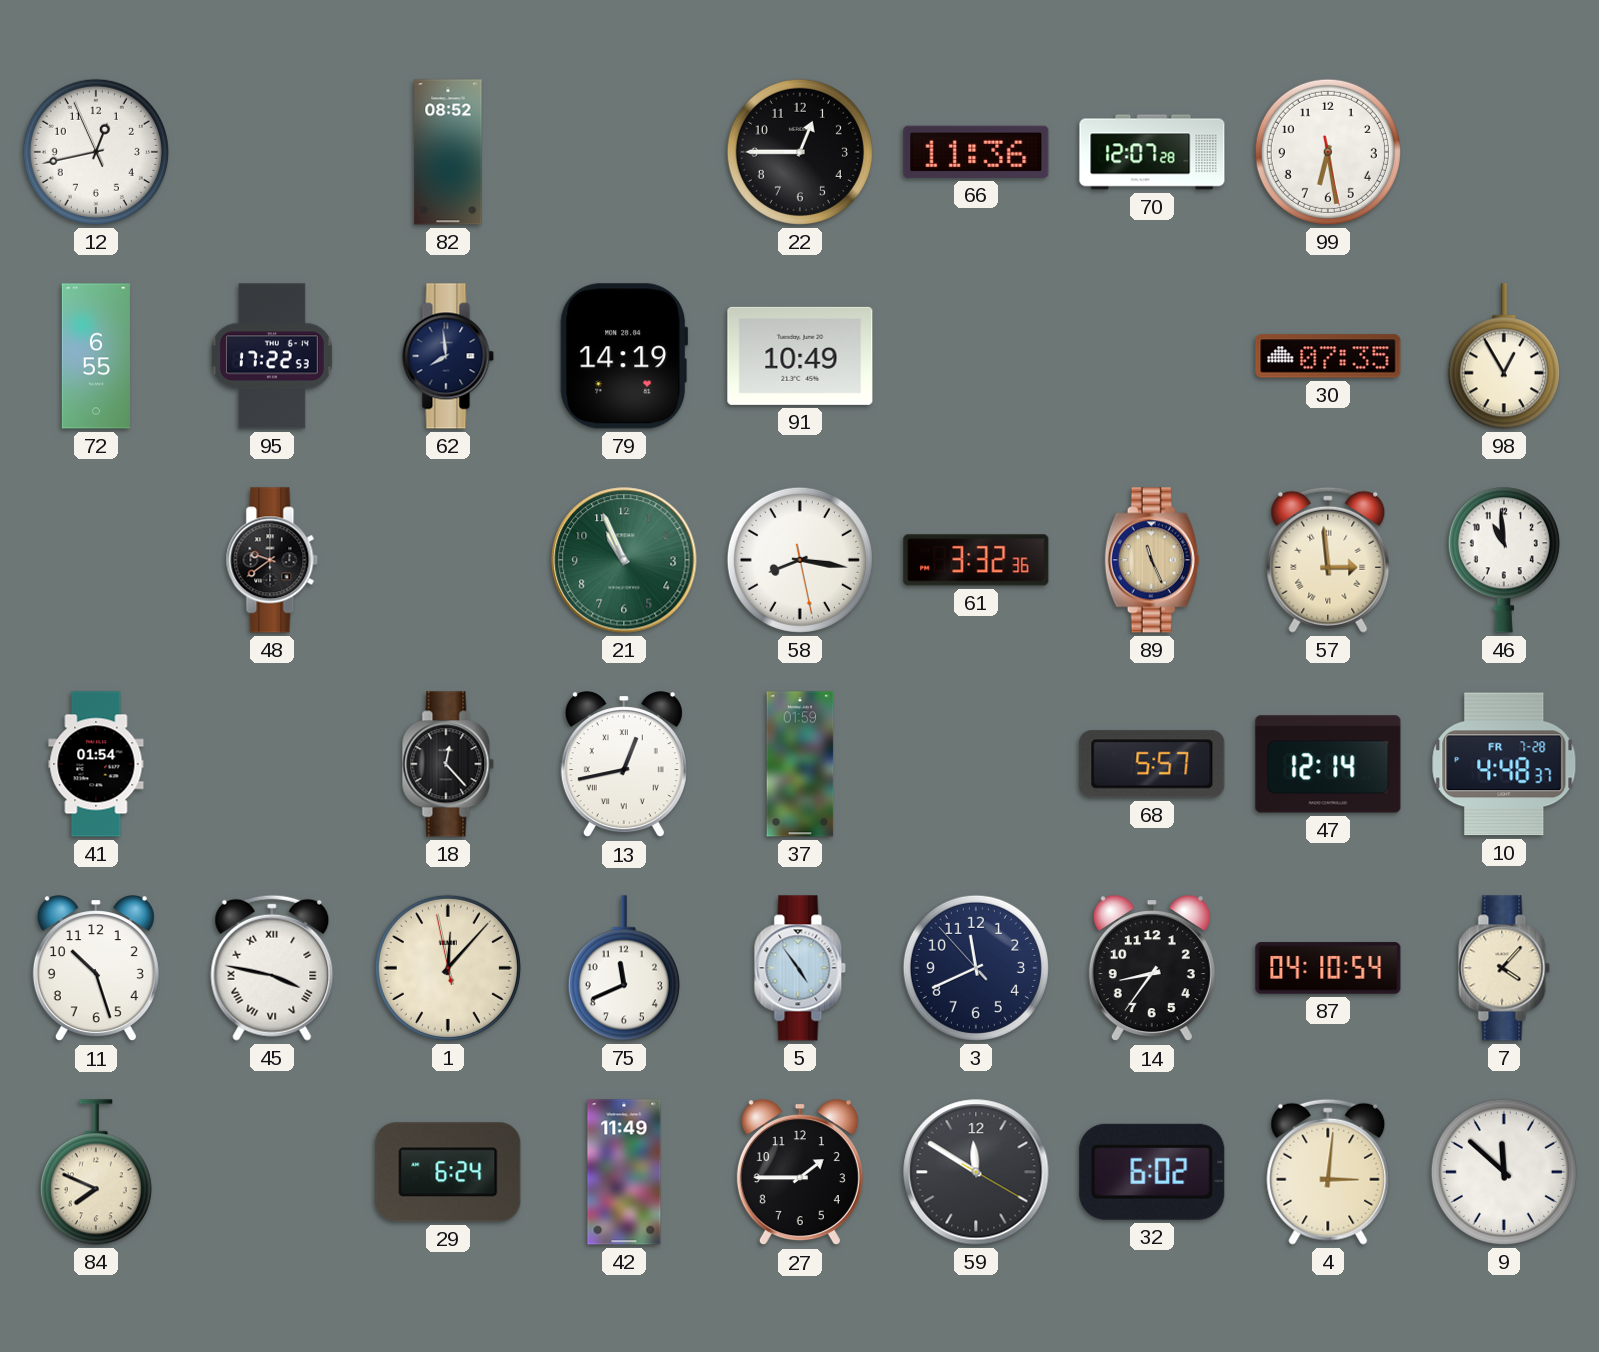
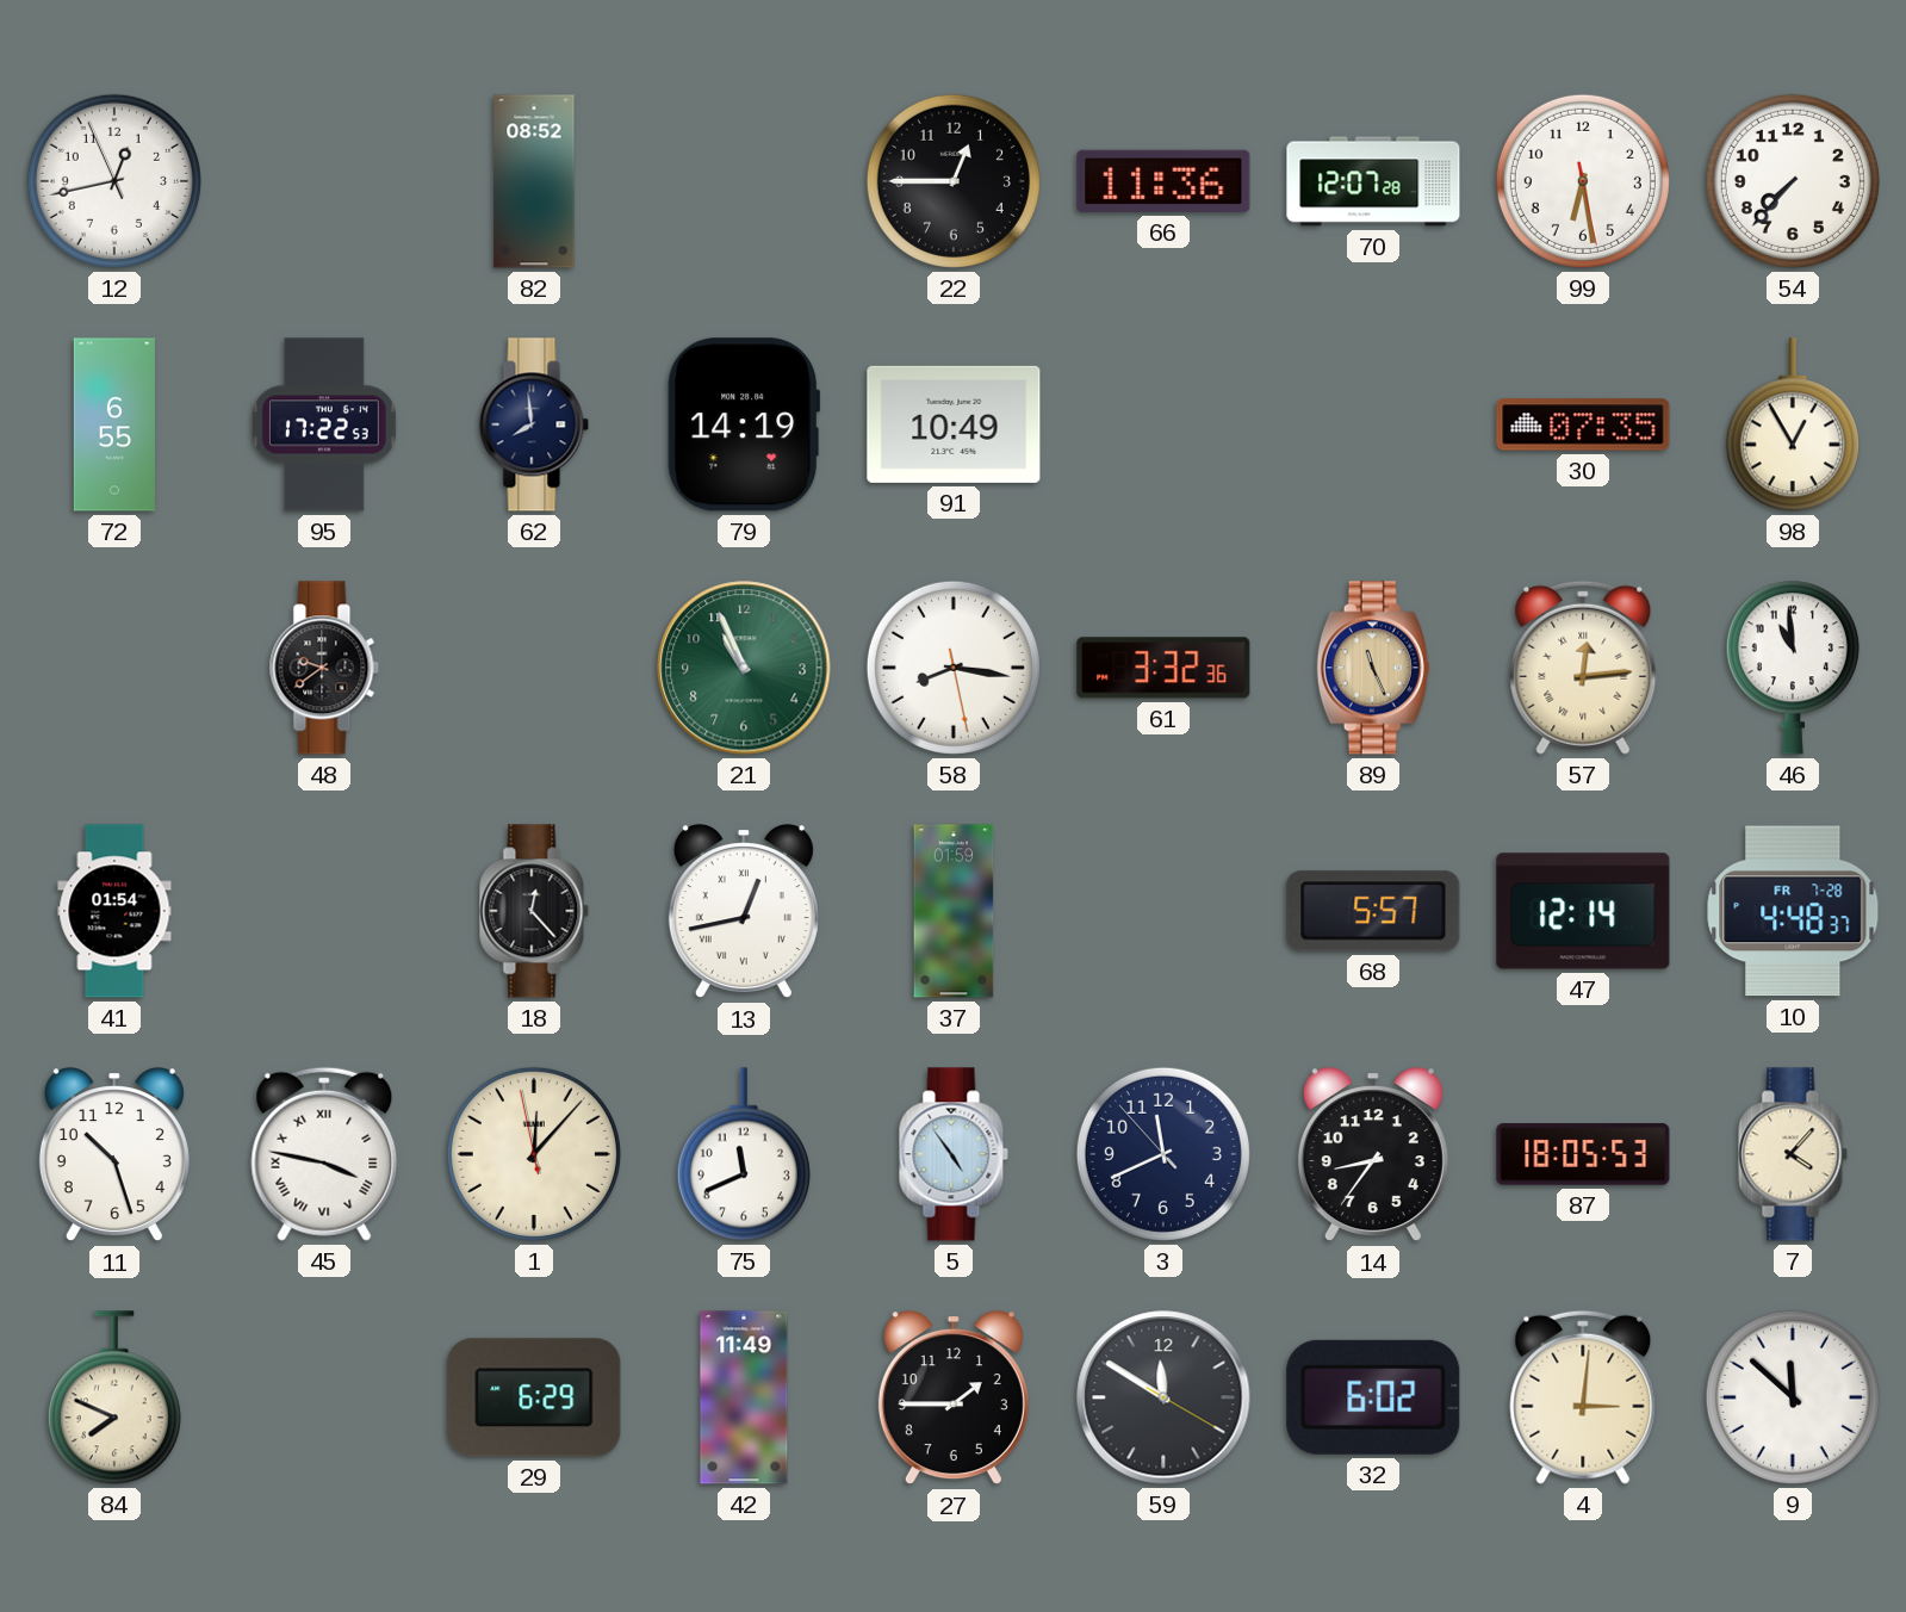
54: none -> 7:37
57: 2:59 -> 12:14
87: 04:10 -> 18:05
29: 6:24 -> 6:29
